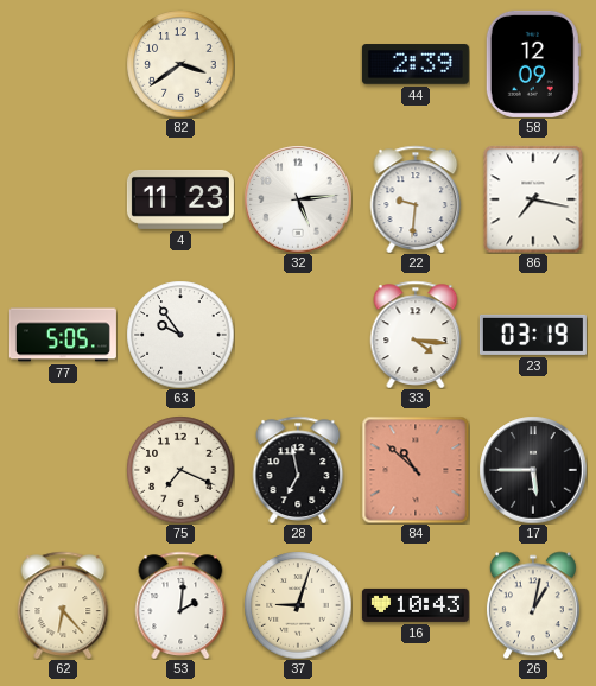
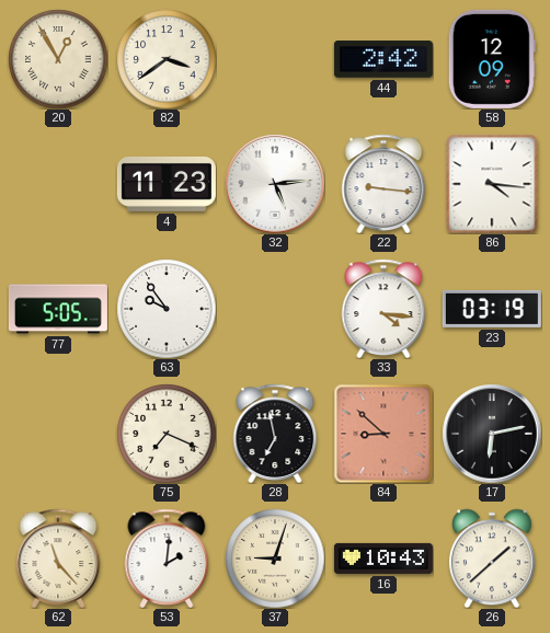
20: none -> 12:55
44: 2:39 -> 2:42
22: 9:31 -> 9:16
86: 7:17 -> 4:16
84: 10:52 -> 8:52
17: 5:45 -> 6:13
62: 6:23 -> 11:23
26: 1:02 -> 1:38
